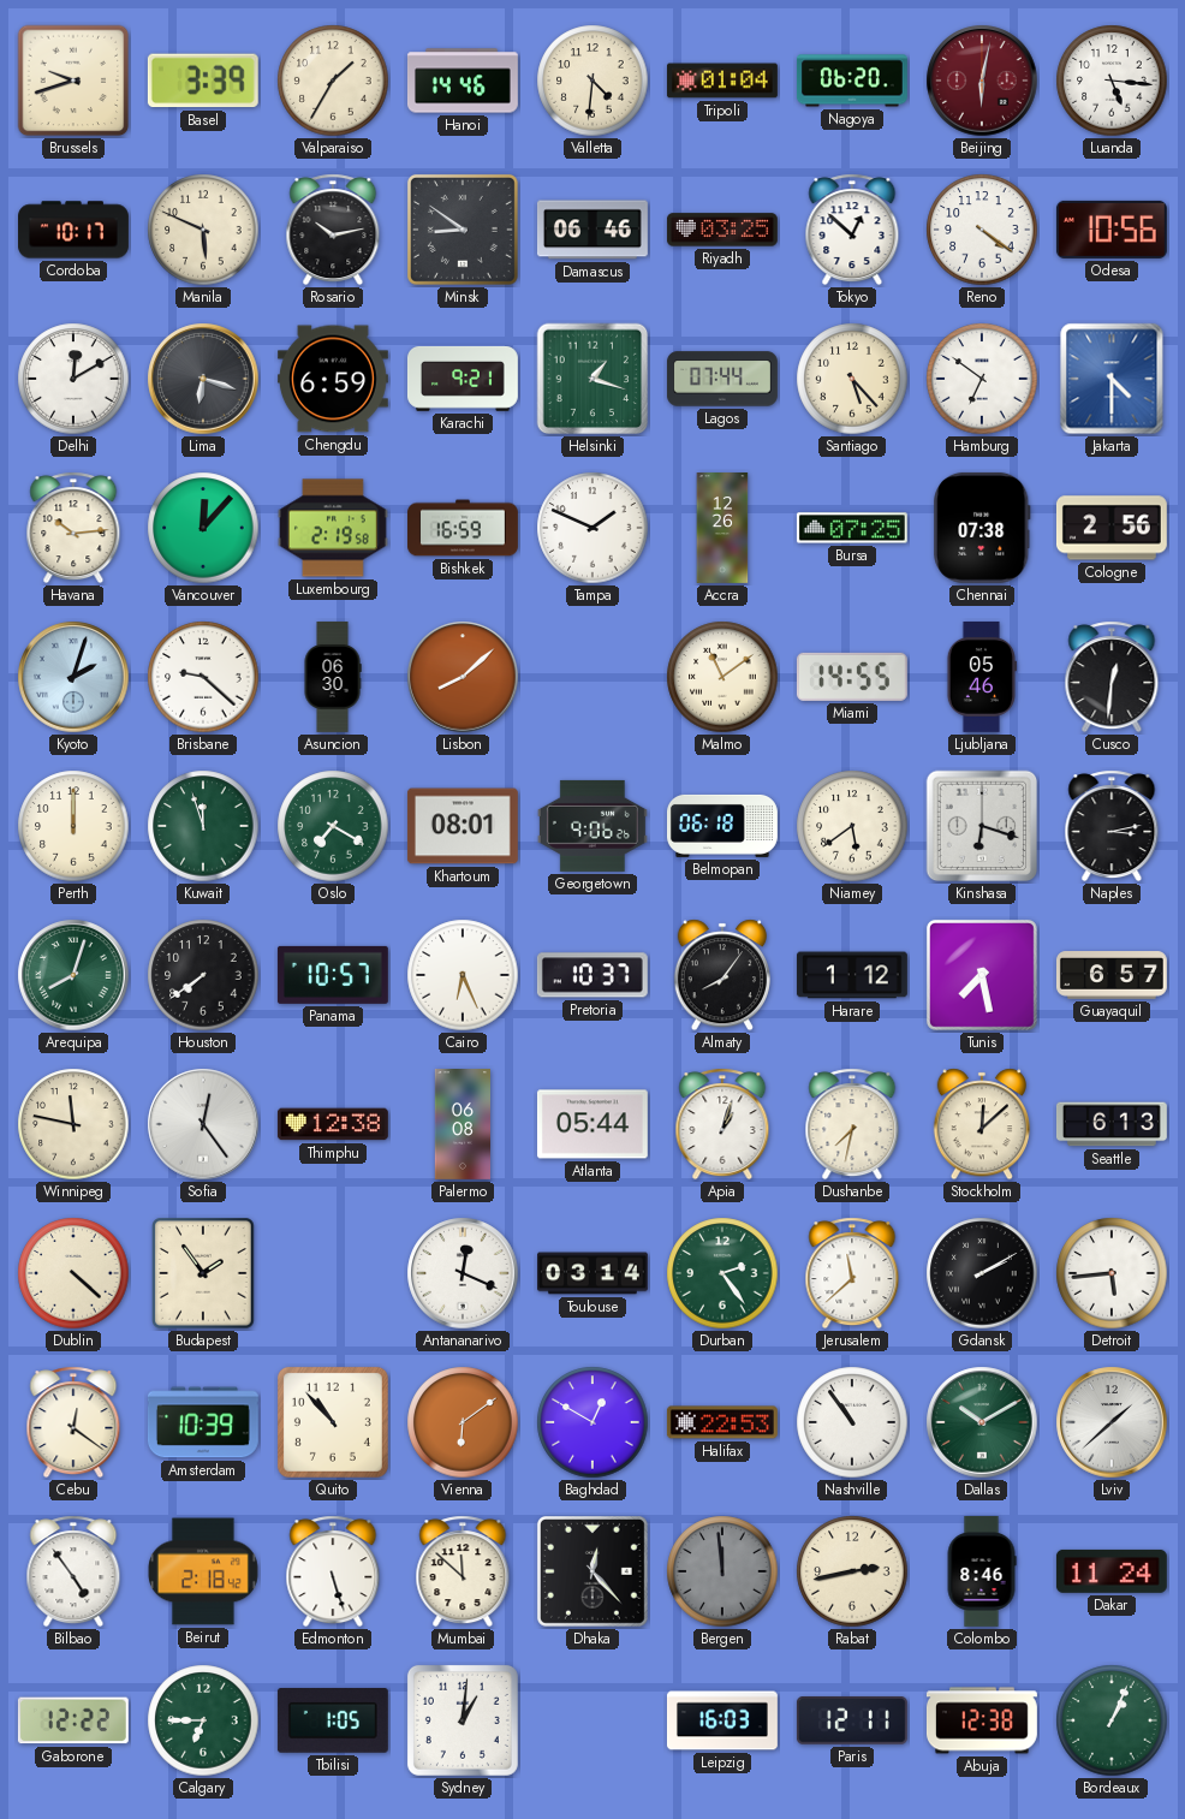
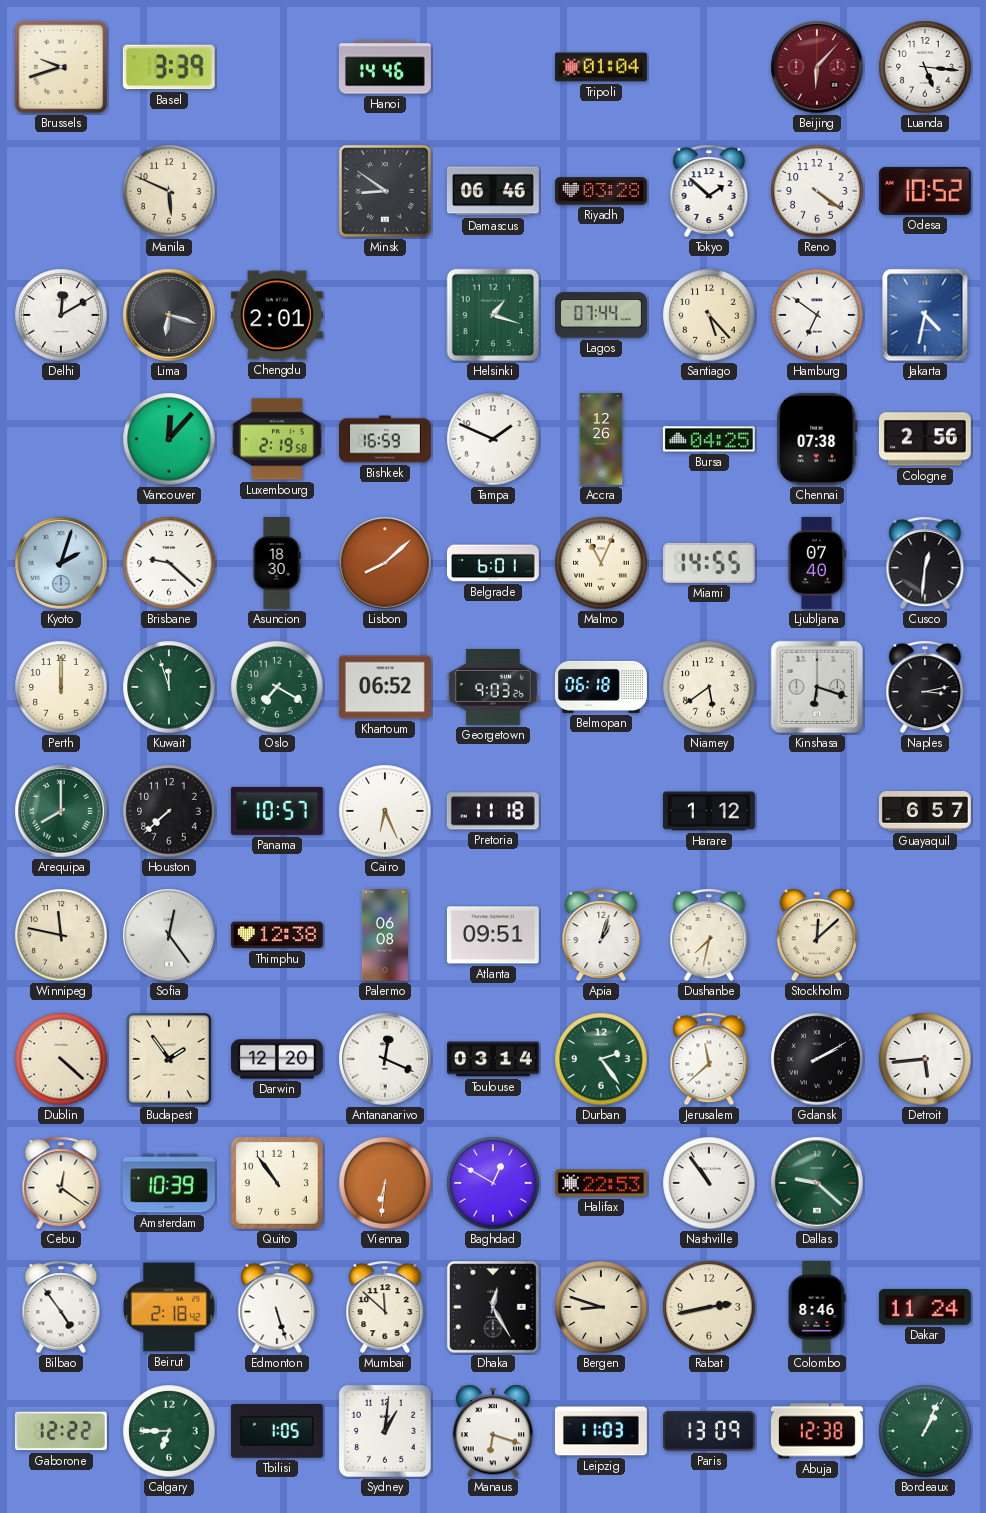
Valparaiso: 1:35 -> none
Valletta: 4:31 -> none
Nagoya: 06:20 -> none
Beijing: 6:02 -> 6:07
Cordoba: 10:17 -> none
Rosario: 10:13 -> none
Riyadh: 03:25 -> 03:28
Tokyo: 12:52 -> 1:52
Odesa: 10:56 -> 10:52
Chengdu: 6:59 -> 2:01
Karachi: 9:21 -> none
Jakarta: 4:30 -> 4:32
Havana: 10:14 -> none
Bursa: 07:25 -> 04:25
Asuncion: 06:30 -> 18:30
Belgrade: none -> 6:01
Malmo: 11:09 -> 11:04
Ljubljana: 05:46 -> 07:40
Khartoum: 08:01 -> 06:52
Georgetown: 9:06 -> 9:03
Arequipa: 8:03 -> 8:00
Houston: 7:39 -> 7:38
Pretoria: 10:37 -> 11:18
Almaty: 8:06 -> none
Tunis: 7:28 -> none
Atlanta: 05:44 -> 09:51
Seattle: 6:13 -> none
Darwin: none -> 12:20
Quito: 10:53 -> 10:54
Vienna: 6:09 -> 6:31
Dallas: 10:10 -> 9:22
Lviv: 1:38 -> none
Dhaka: 12:23 -> 12:25
Bergen: 11:59 -> 8:48
Bergen dial: grey -> cream
Manaus: none -> 6:18
Leipzig: 16:03 -> 11:03
Paris: 12:11 -> 13:09
